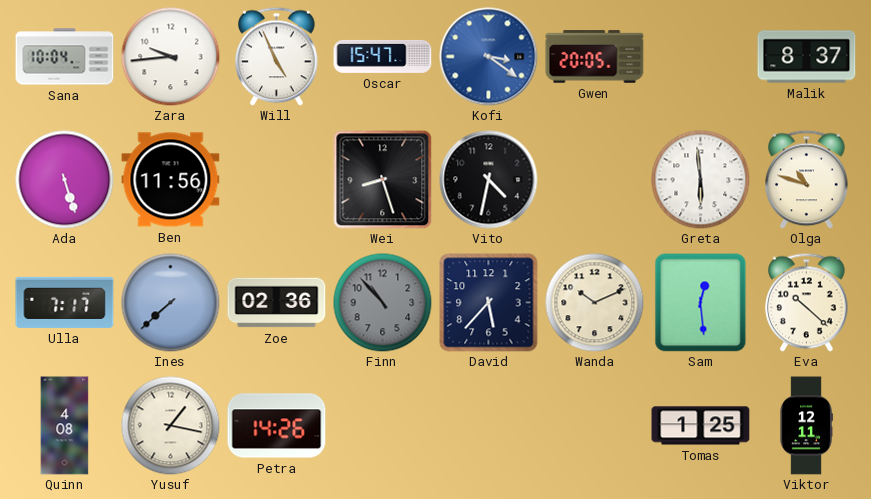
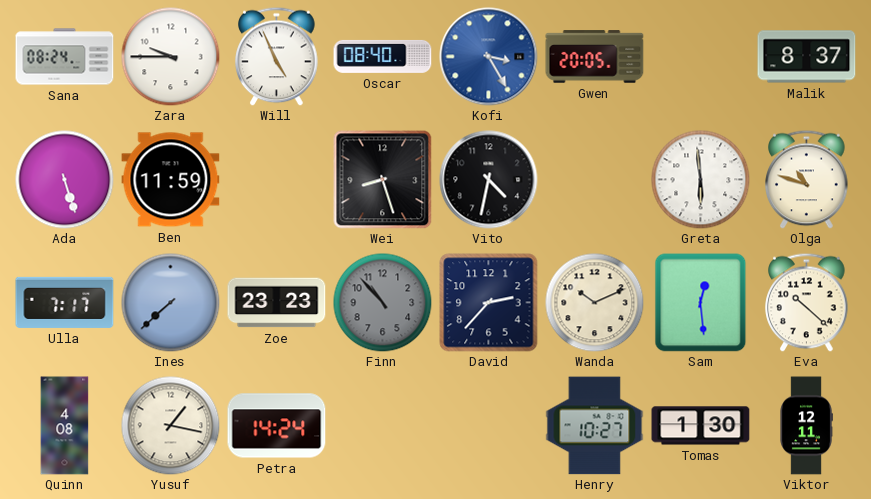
Sana: 10:04 -> 08:24
Zara: 9:44 -> 9:45
Oscar: 15:47 -> 08:40
Kofi: 3:21 -> 3:25
Ben: 11:56 -> 11:59
Zoe: 02:36 -> 23:23
David: 5:37 -> 2:37
Petra: 14:26 -> 14:24
Henry: none -> 10:27
Tomas: 1:25 -> 1:30
